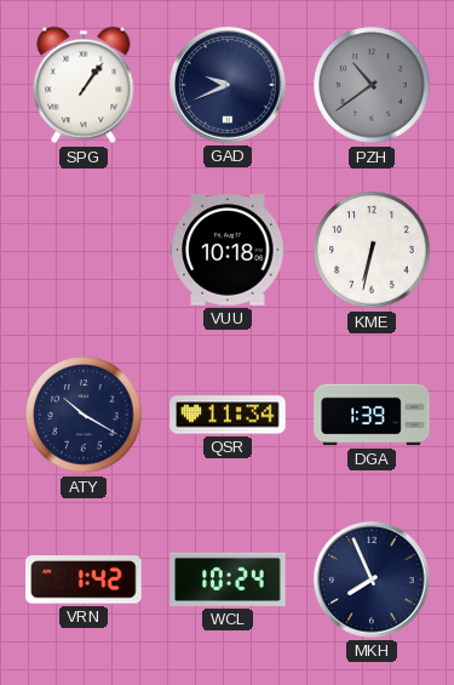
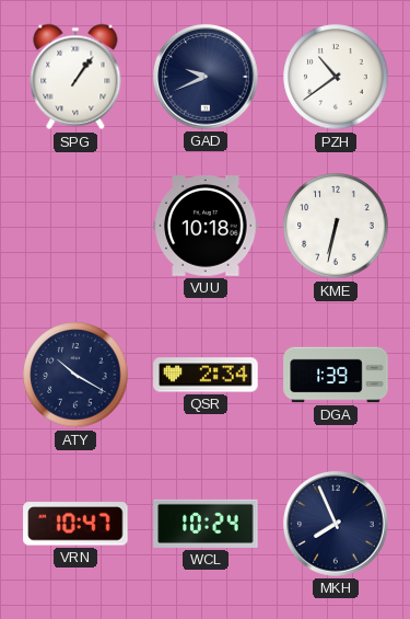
PZH dial: grey -> white
QSR: 11:34 -> 2:34
VRN: 1:42 -> 10:47
